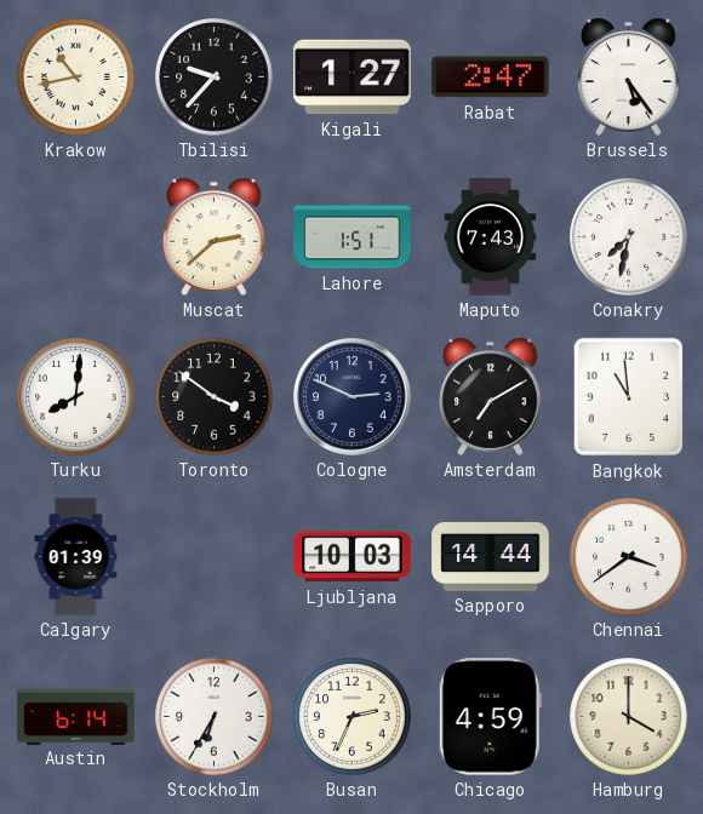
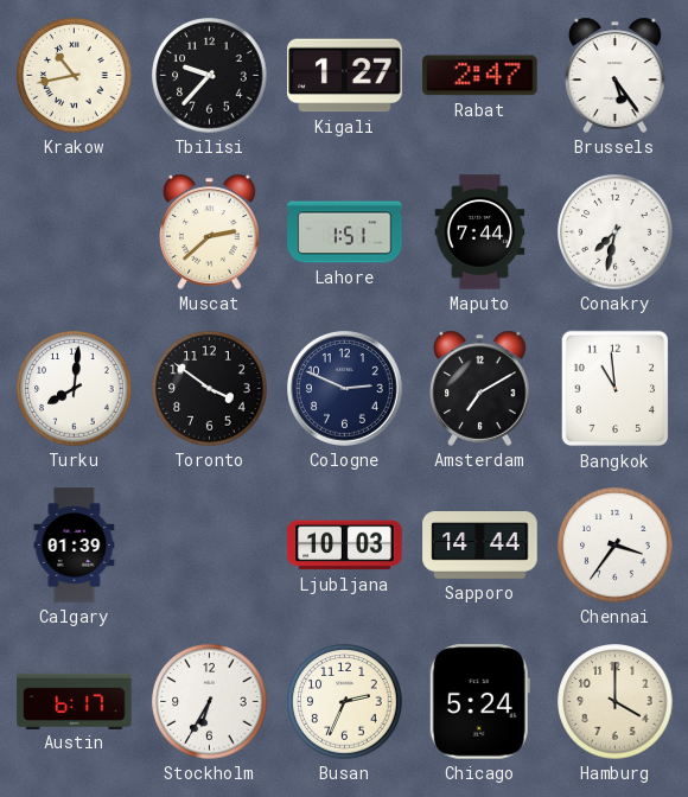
Maputo: 7:43 -> 7:44
Chennai: 3:39 -> 3:36
Austin: 6:14 -> 6:17
Chicago: 4:59 -> 5:24
